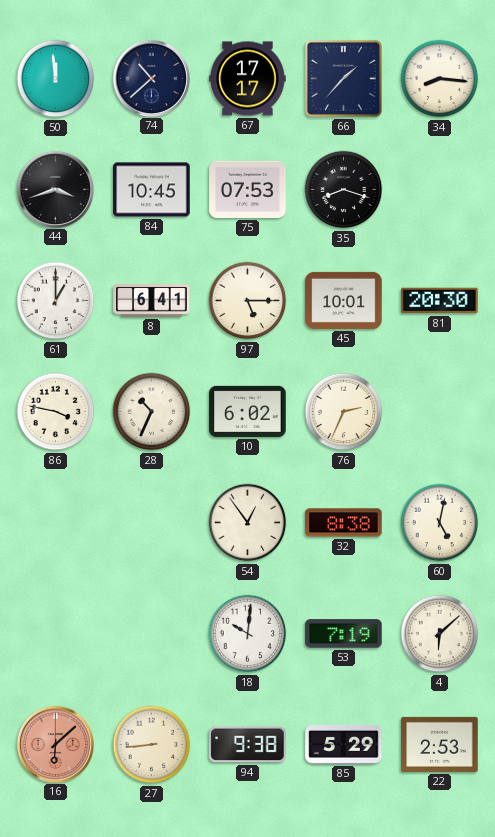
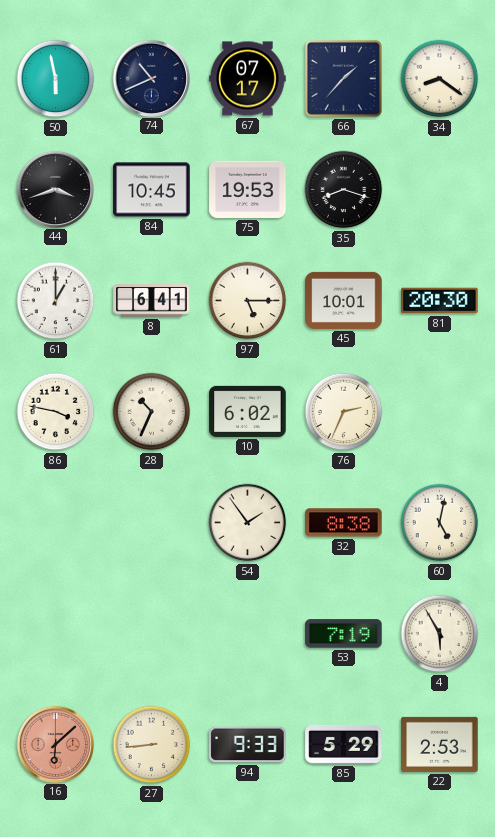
50: 11:59 -> 5:58
74: 10:38 -> 10:41
67: 17:17 -> 07:17
34: 8:16 -> 8:21
75: 07:53 -> 19:53
54: 12:54 -> 1:54
18: 10:01 -> none
4: 6:08 -> 5:55
94: 9:38 -> 9:33
